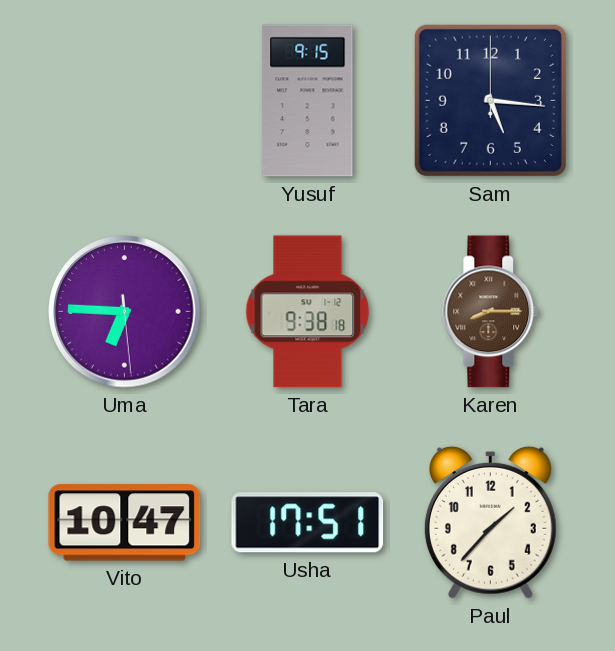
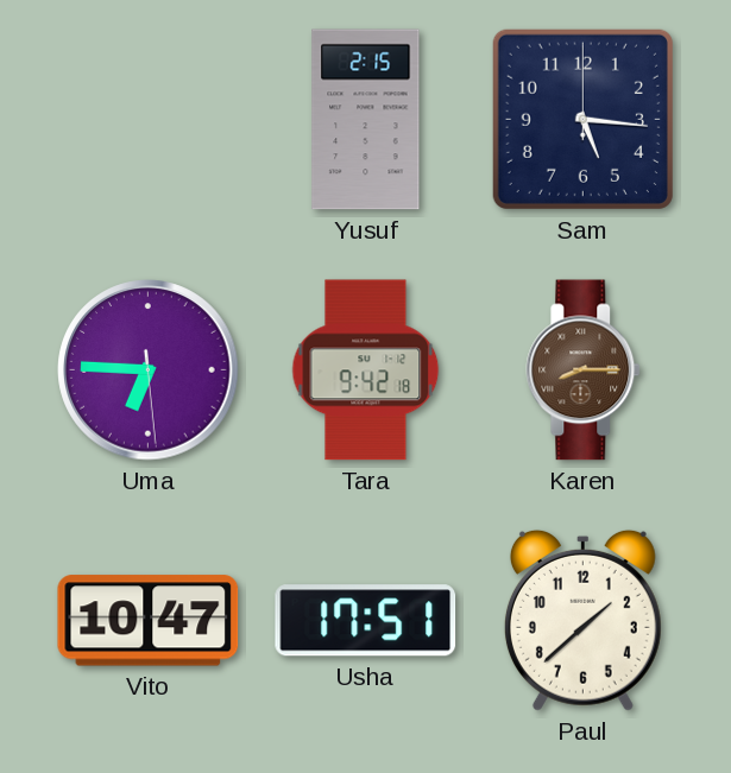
Yusuf: 9:15 -> 2:15
Tara: 9:38 -> 9:42
Paul: 1:37 -> 1:38
